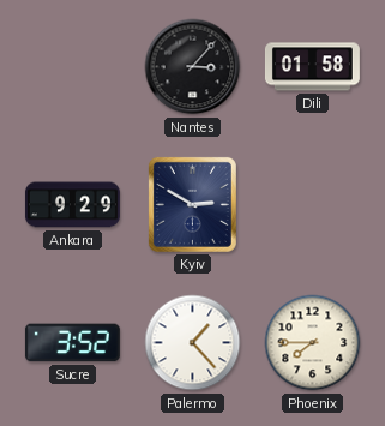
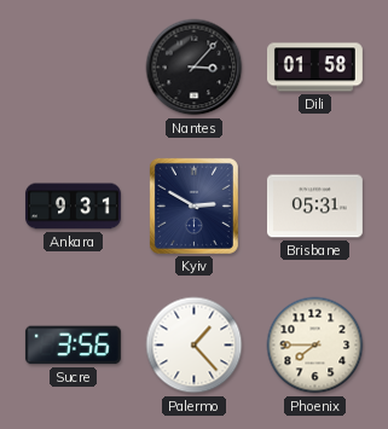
Ankara: 9:29 -> 9:31
Brisbane: none -> 05:31
Sucre: 3:52 -> 3:56
